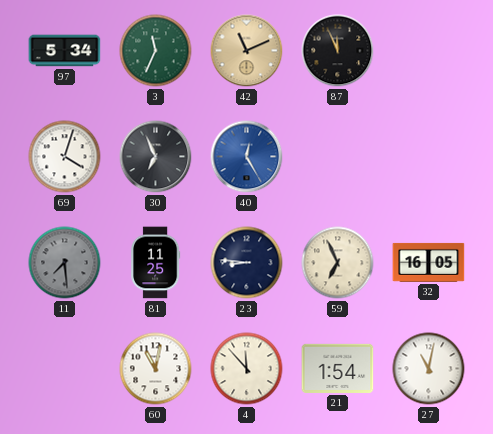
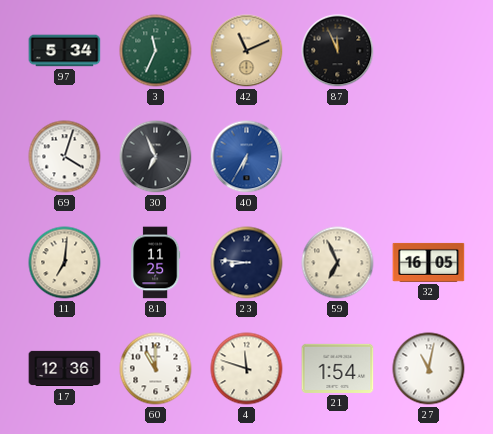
40: 12:25 -> 6:35
11: 7:29 -> 7:01
11 dial: grey -> cream
17: none -> 12:36
60: 11:02 -> 11:00
4: 11:53 -> 11:48
